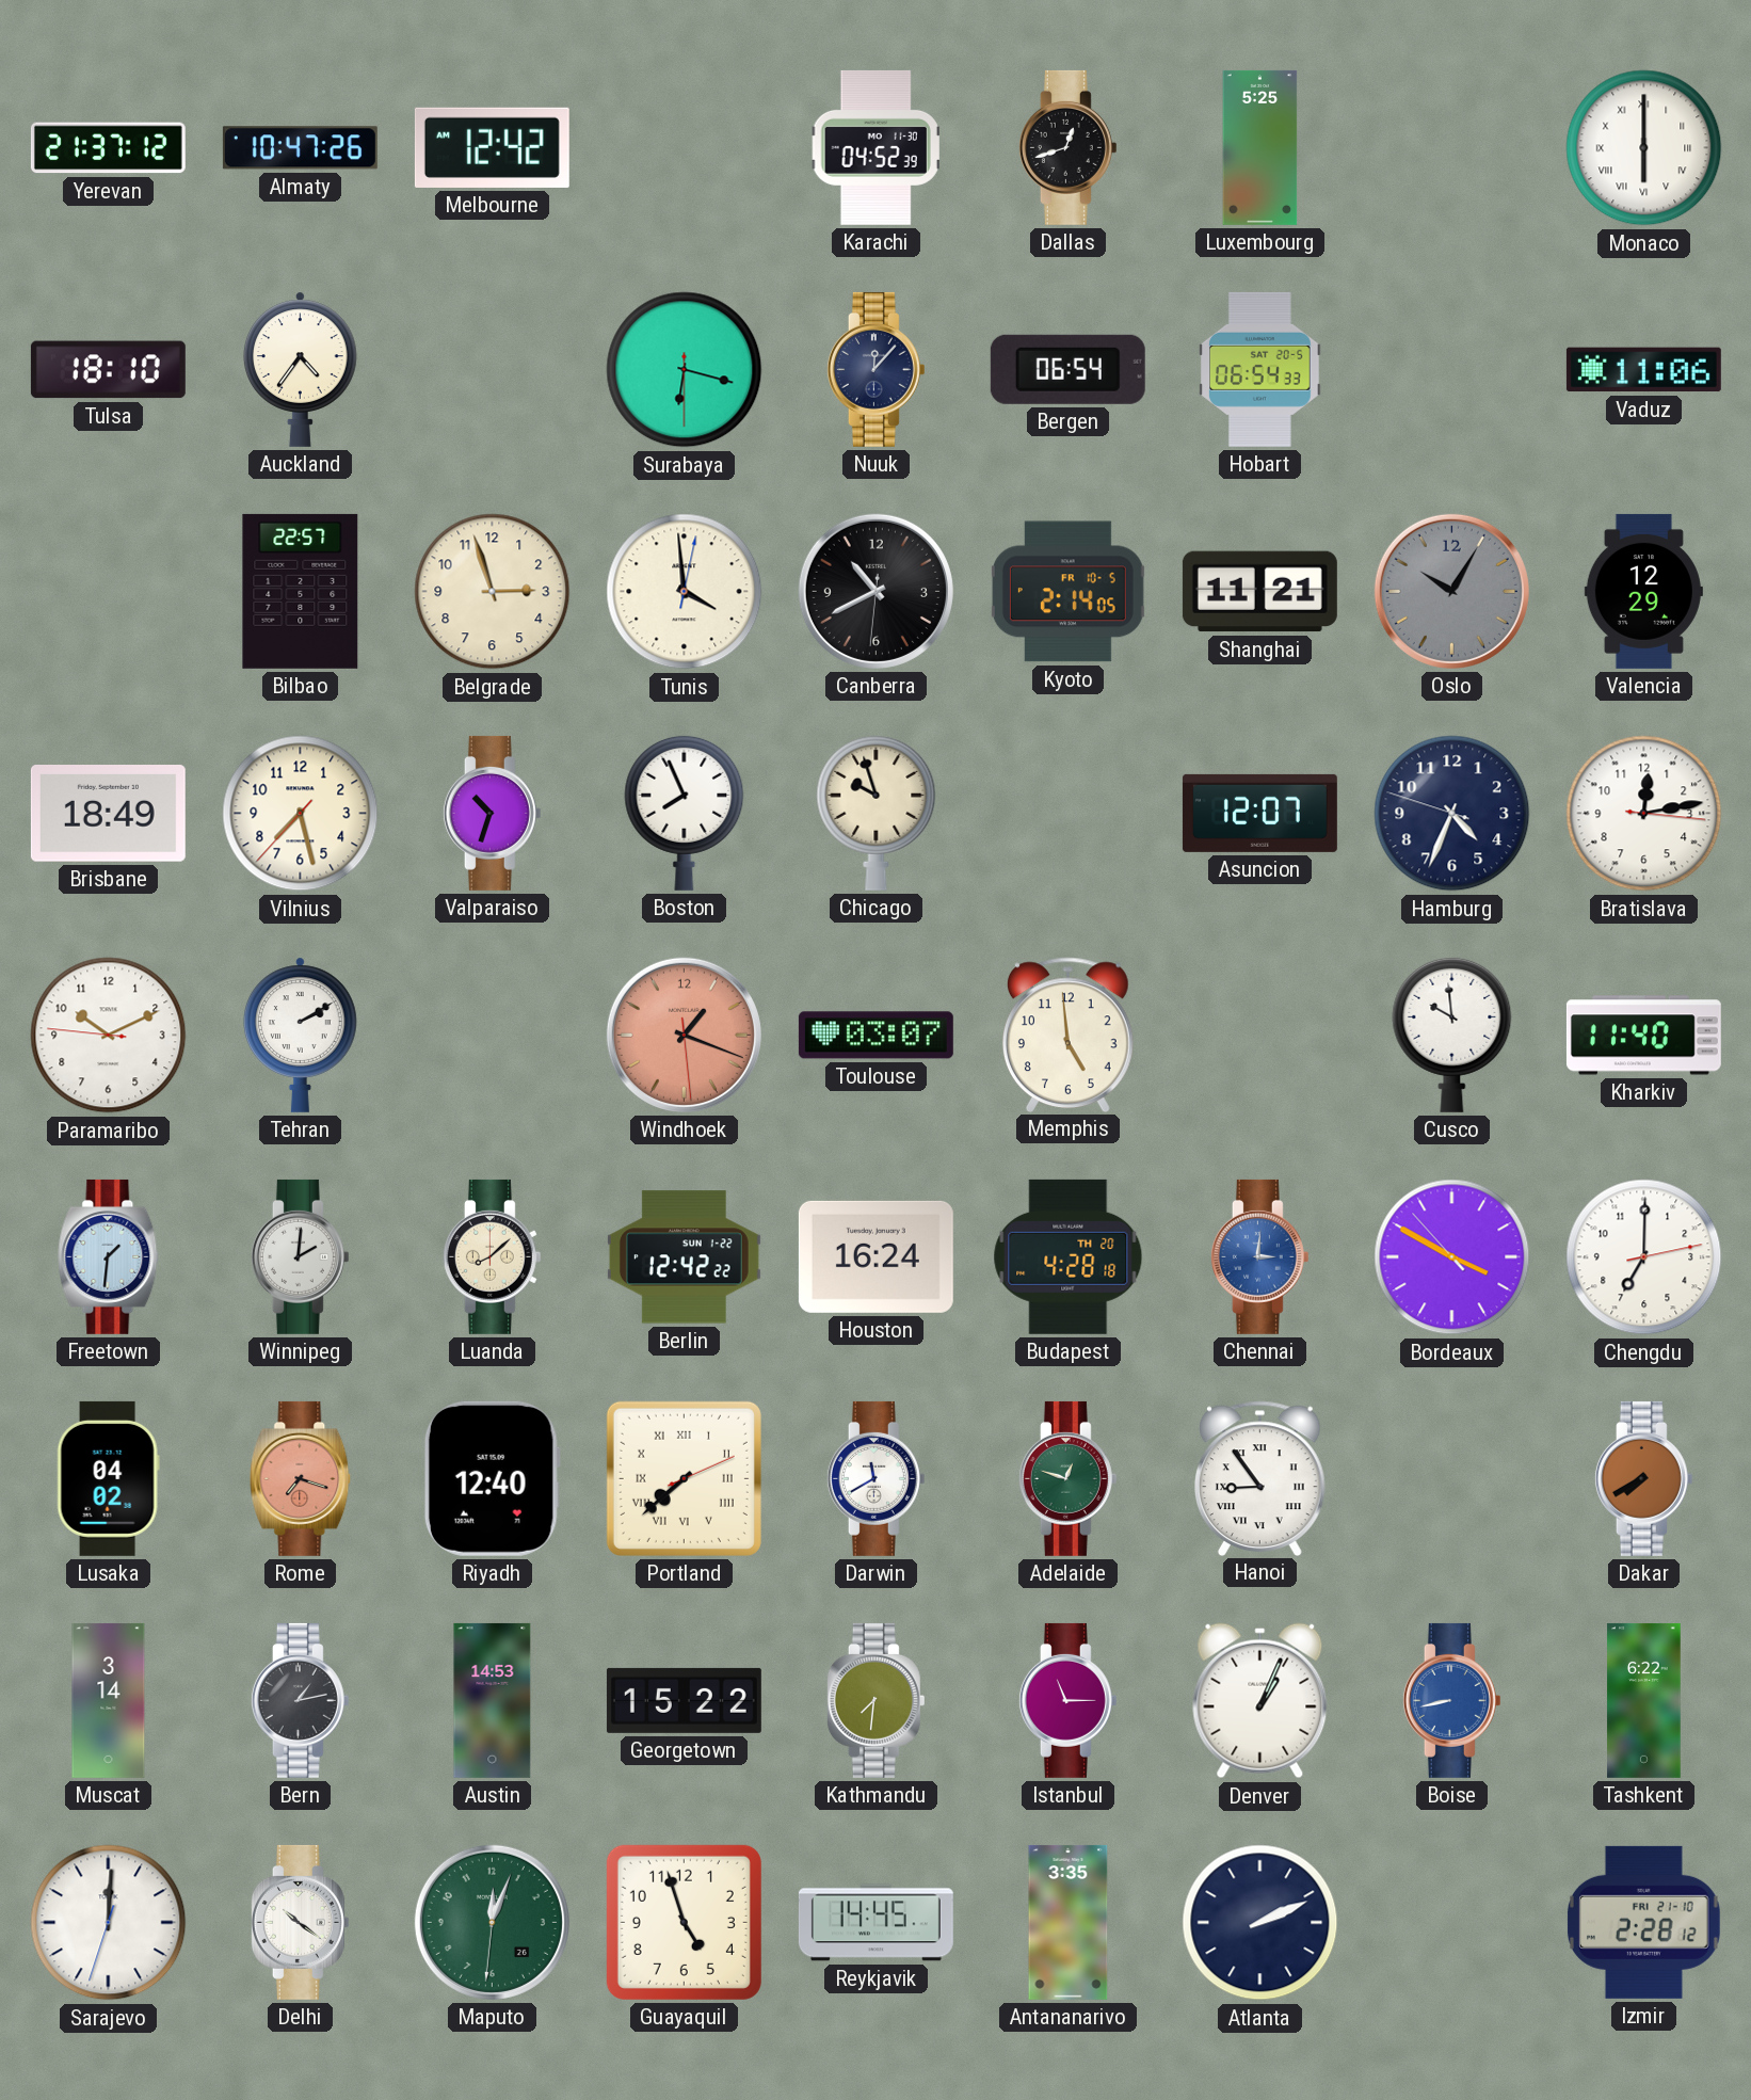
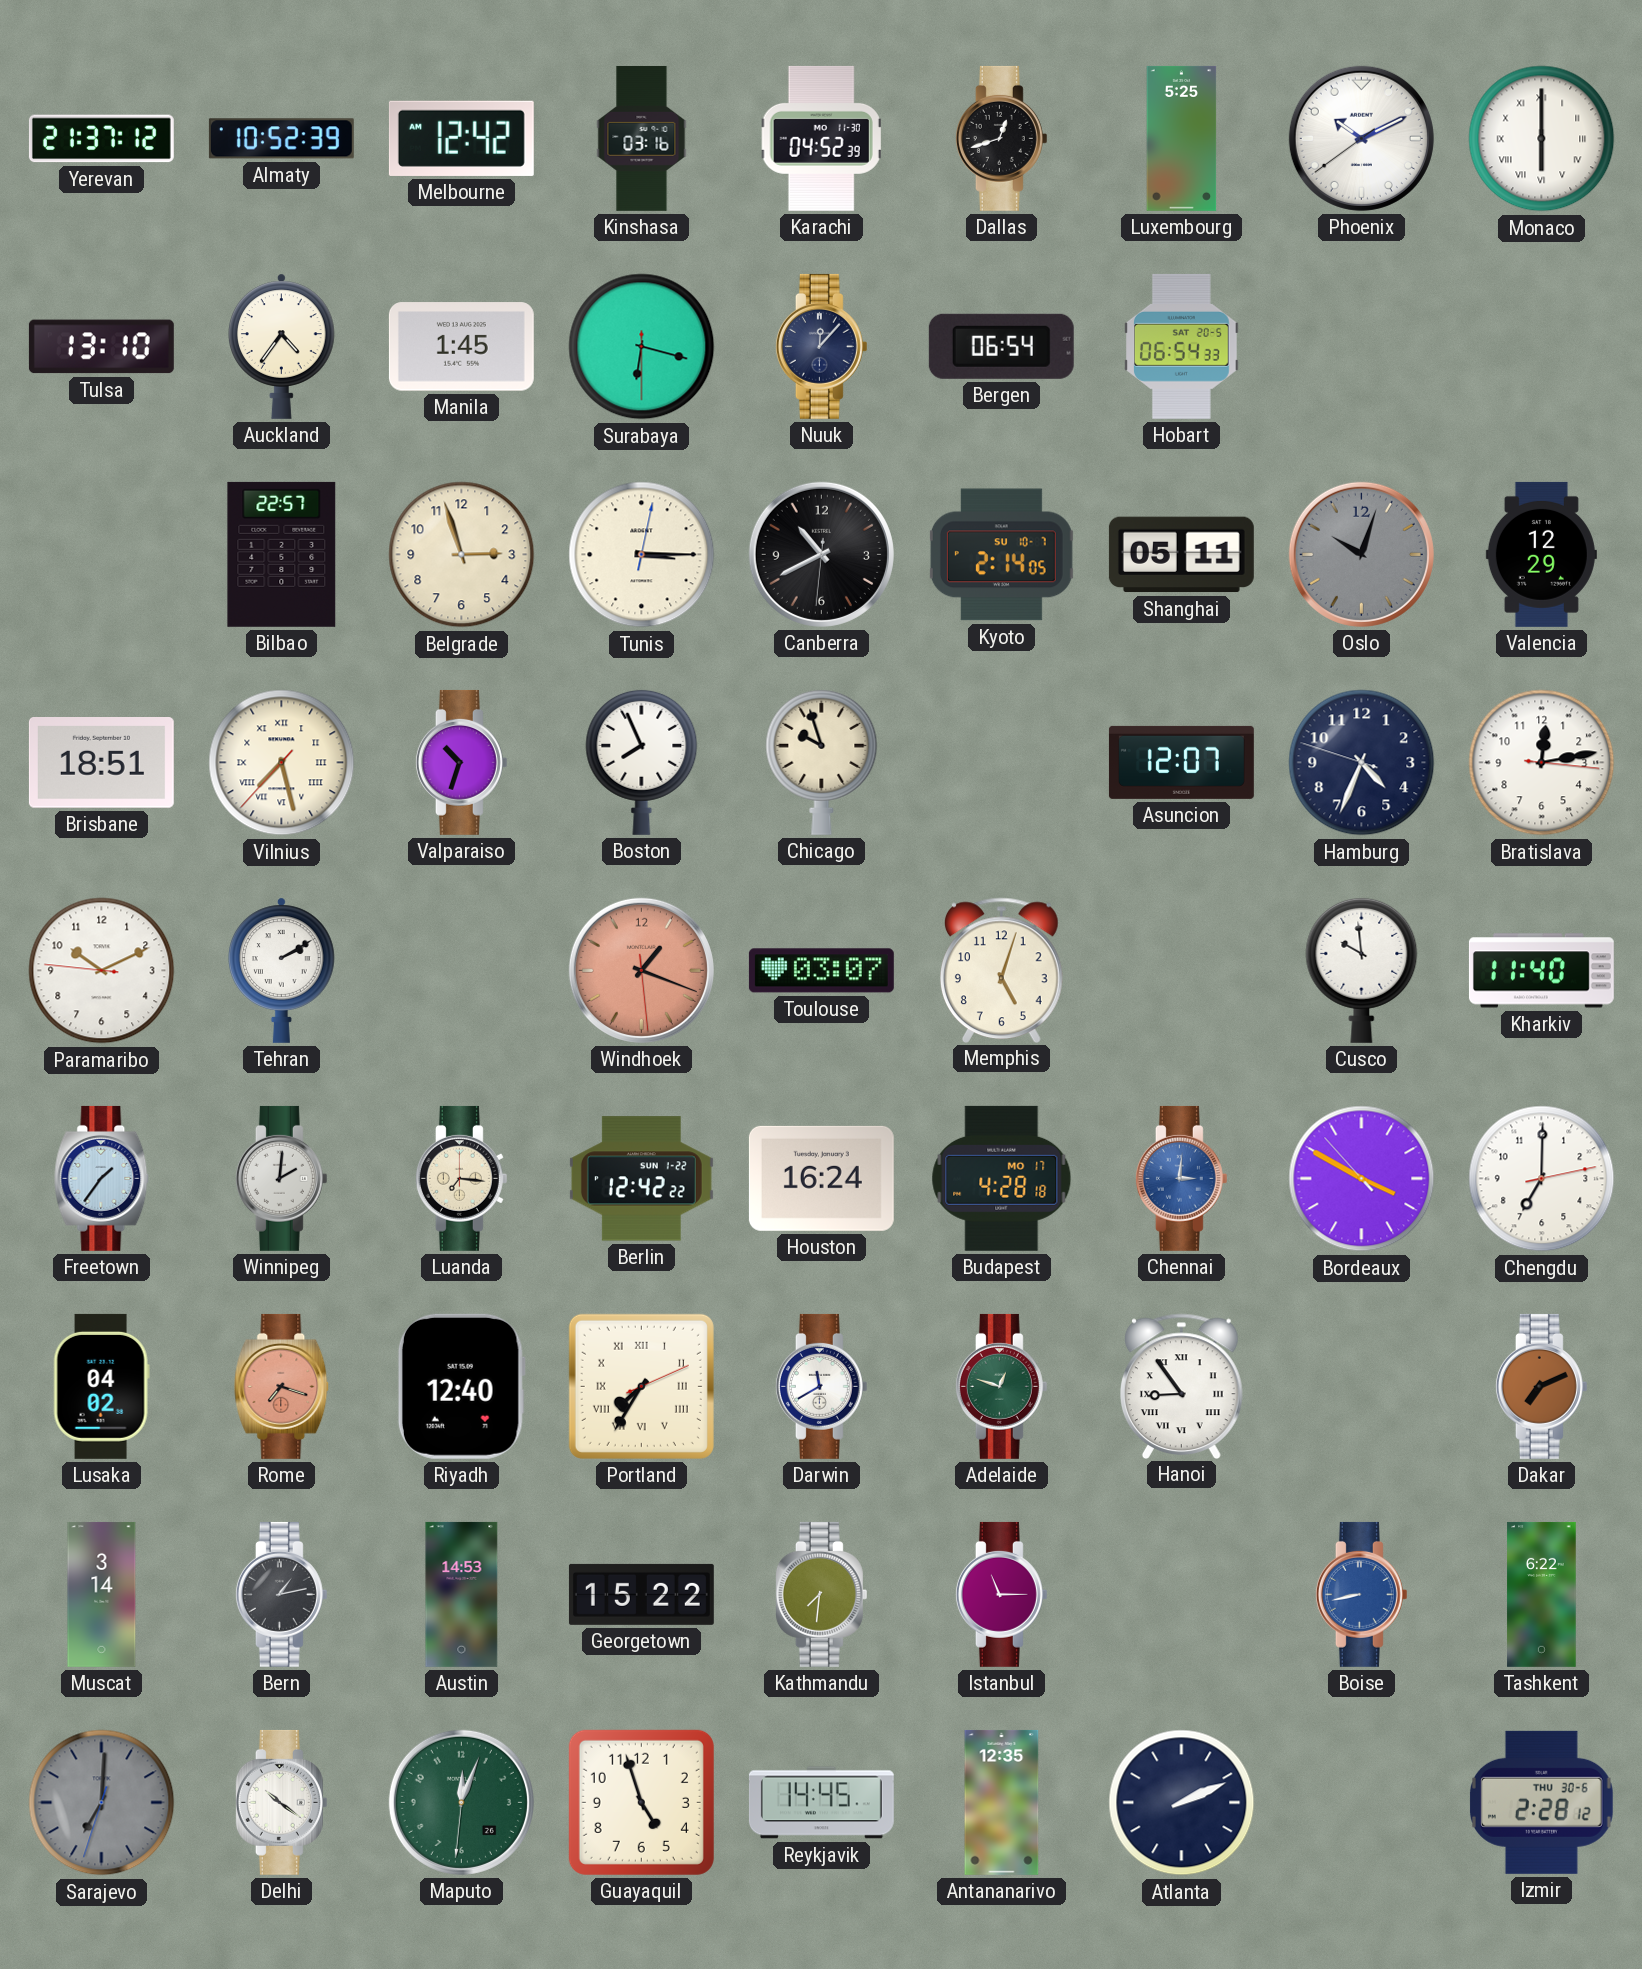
Almaty: 10:47 -> 10:52
Kinshasa: none -> 03:16
Phoenix: none -> 10:10
Tulsa: 18:10 -> 13:10
Manila: none -> 1:45
Vaduz: 11:06 -> none
Tunis: 3:59 -> 3:15
Kyoto date: FR 10-5 -> SU 10-7
Shanghai: 11:21 -> 05:11
Oslo: 10:05 -> 10:03
Brisbane: 18:49 -> 18:51
Vilnius numerals: Arabic -> Roman
Memphis: 4:59 -> 5:03
Freetown: 1:31 -> 1:36
Luanda: 8:08 -> 7:16
Budapest date: TH 20 -> MO 17
Portland: 7:38 -> 7:35
Dakar: 7:40 -> 7:11
Denver: 1:04 -> none
Sarajevo: 12:00 -> 7:00
Sarajevo dial: white -> grey
Antananarivo: 3:35 -> 12:35
Izmir date: FRI 21-10 -> THU 30-6
